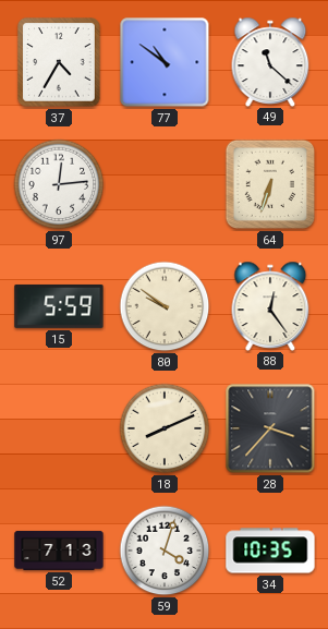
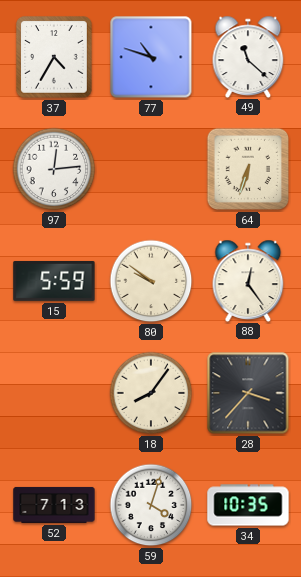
77: 10:51 -> 10:48
18: 8:11 -> 8:06
